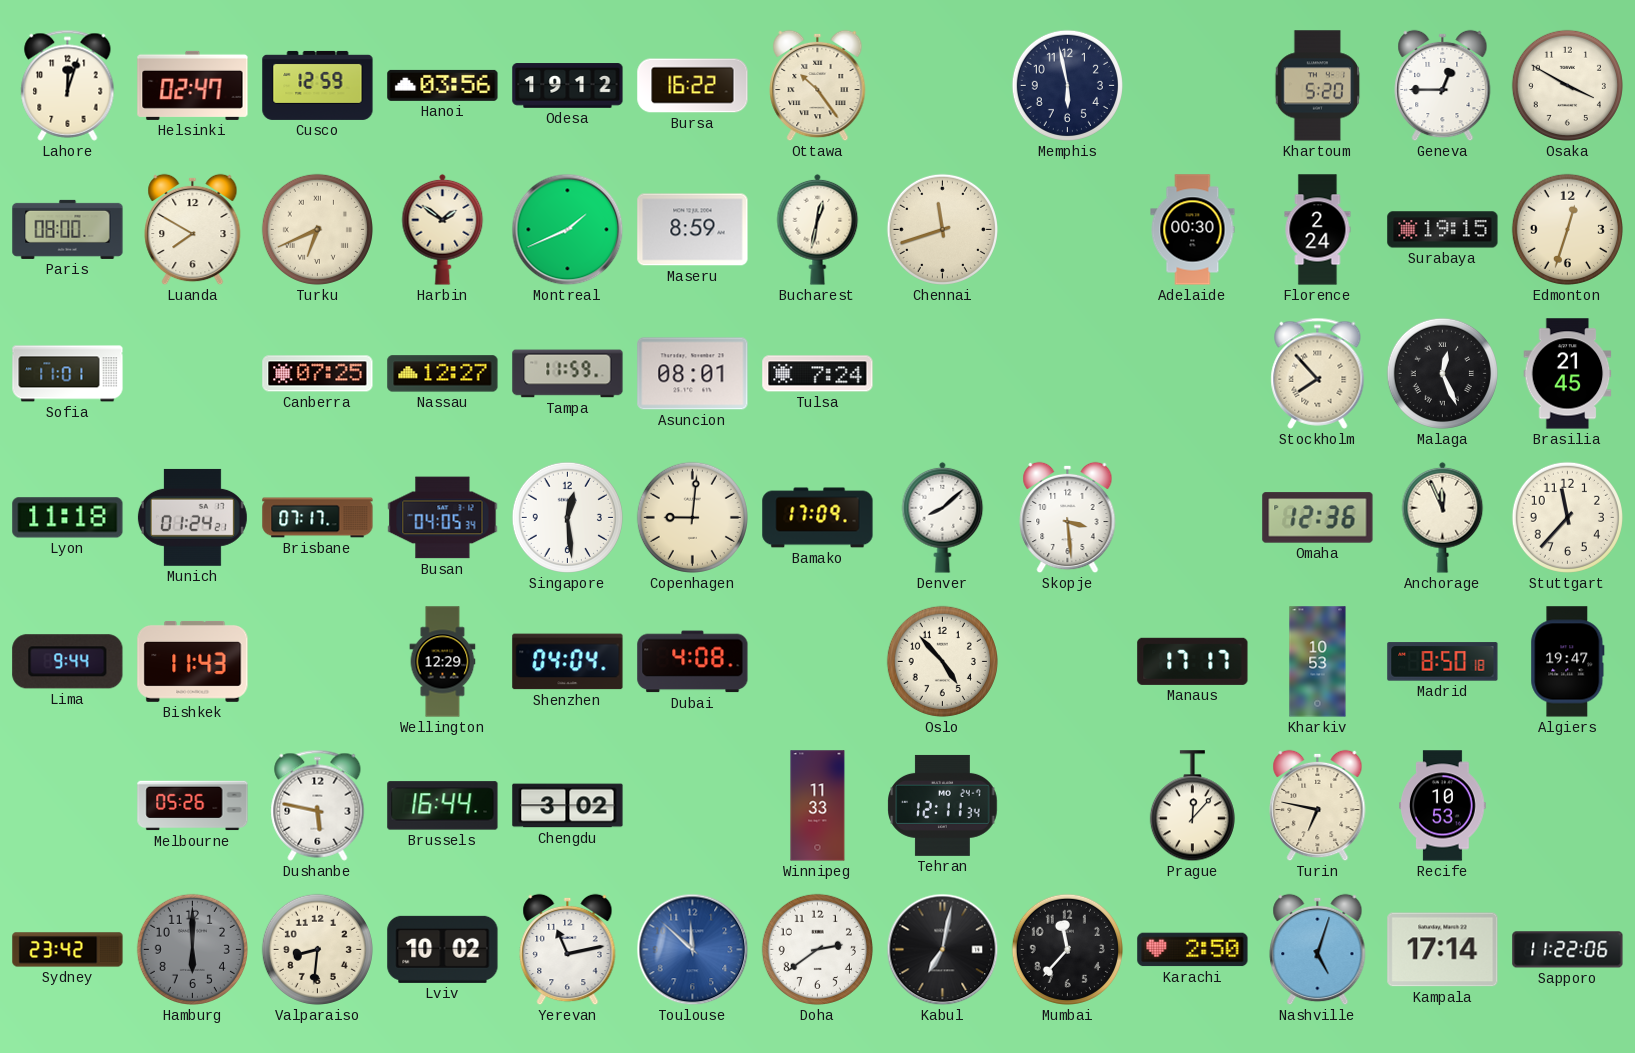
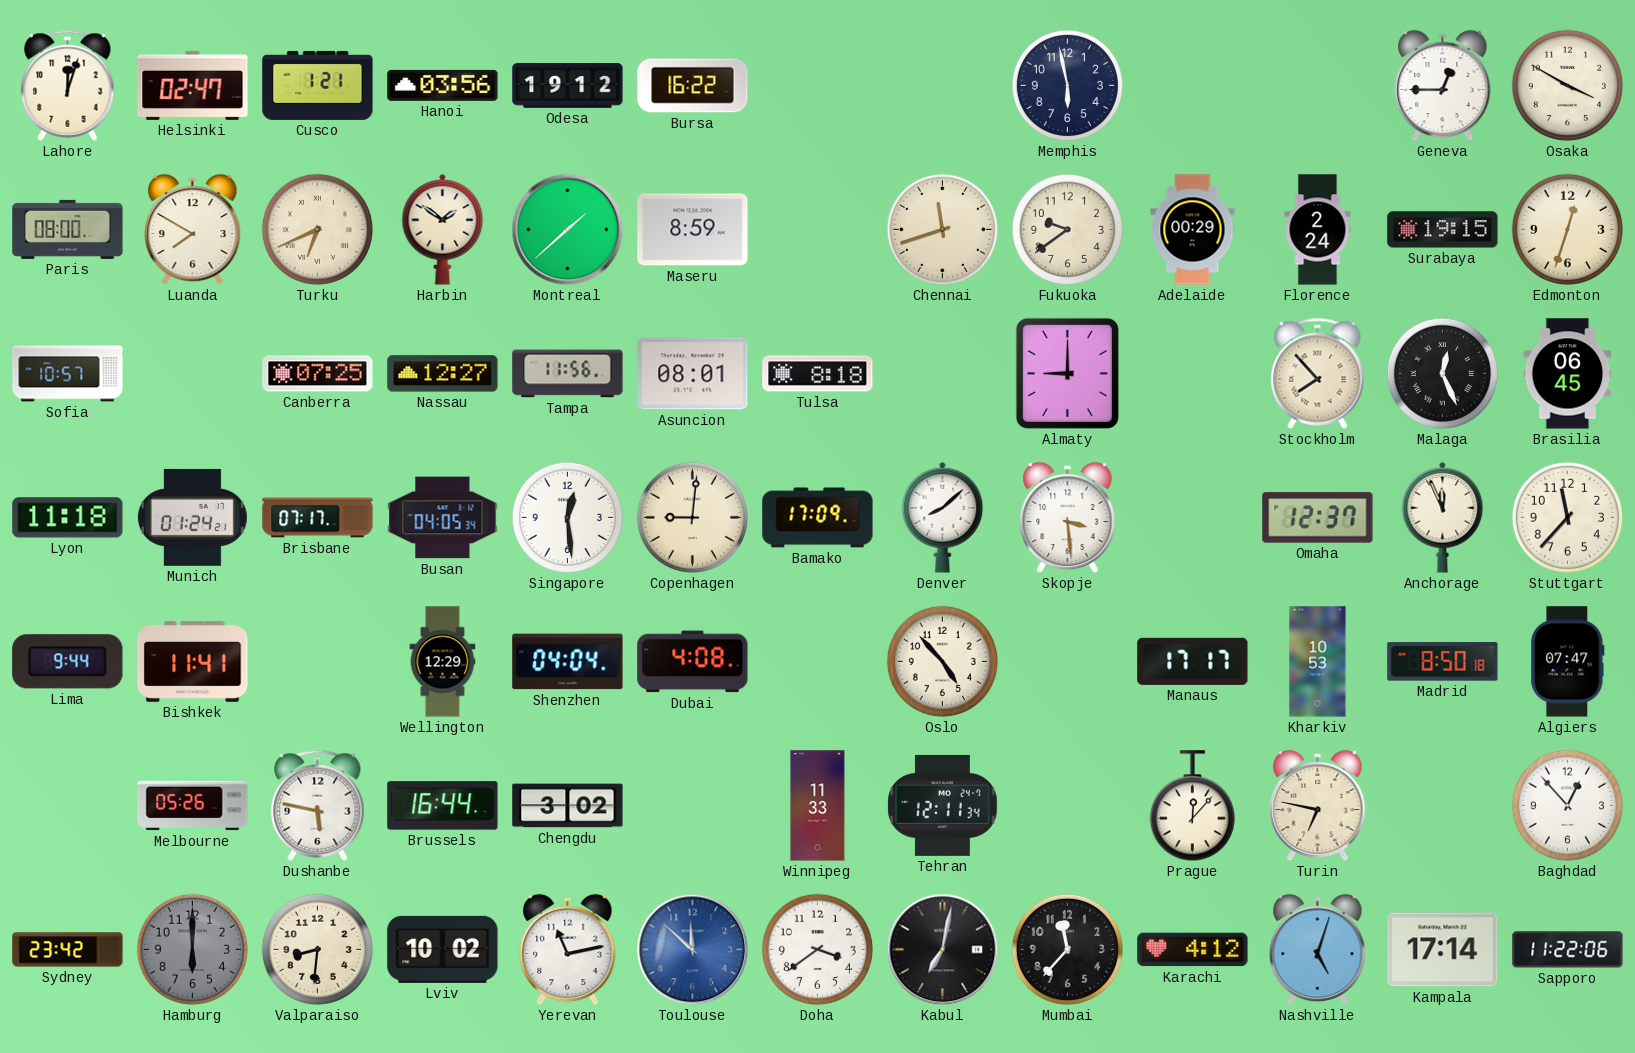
Cusco: 12:59 -> 1:21
Ottawa: 10:24 -> none
Khartoum: 5:20 -> none
Montreal: 1:41 -> 1:38
Bucharest: 12:32 -> none
Fukuoka: none -> 9:39
Adelaide: 00:30 -> 00:29
Sofia: 11:01 -> 10:57
Tampa: 11:59 -> 11:56
Tulsa: 7:24 -> 8:18
Almaty: none -> 9:00
Brasilia: 21:45 -> 06:45
Omaha: 12:36 -> 12:37
Bishkek: 11:43 -> 11:41
Algiers: 19:47 -> 07:47
Recife: 10:53 -> none
Baghdad: none -> 12:53
Doha: 2:39 -> 3:39
Karachi: 2:50 -> 4:12
